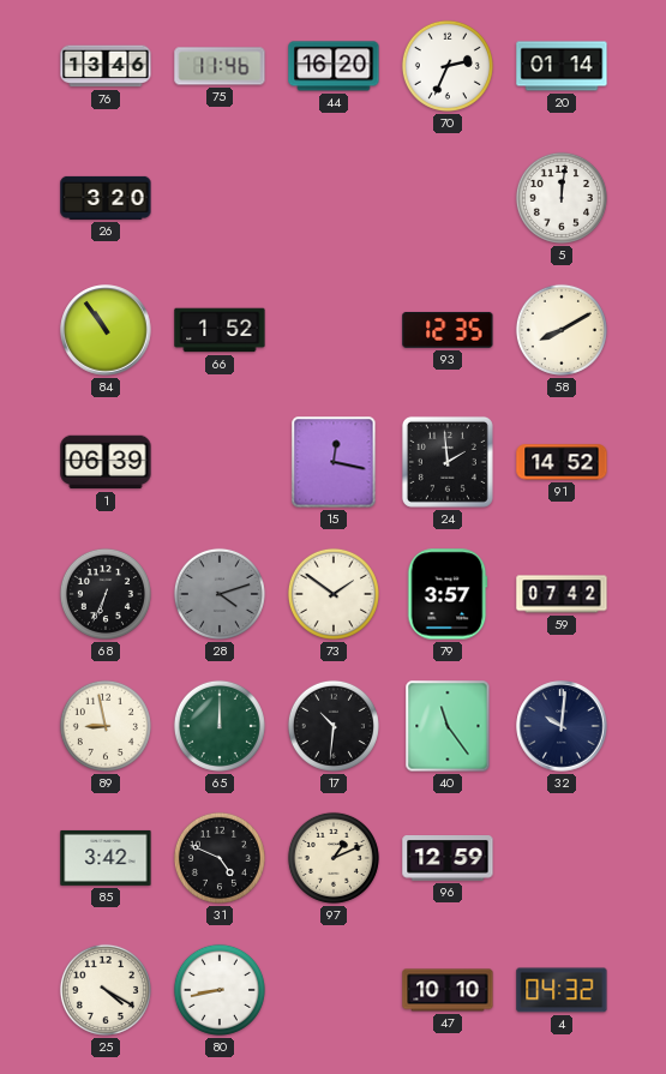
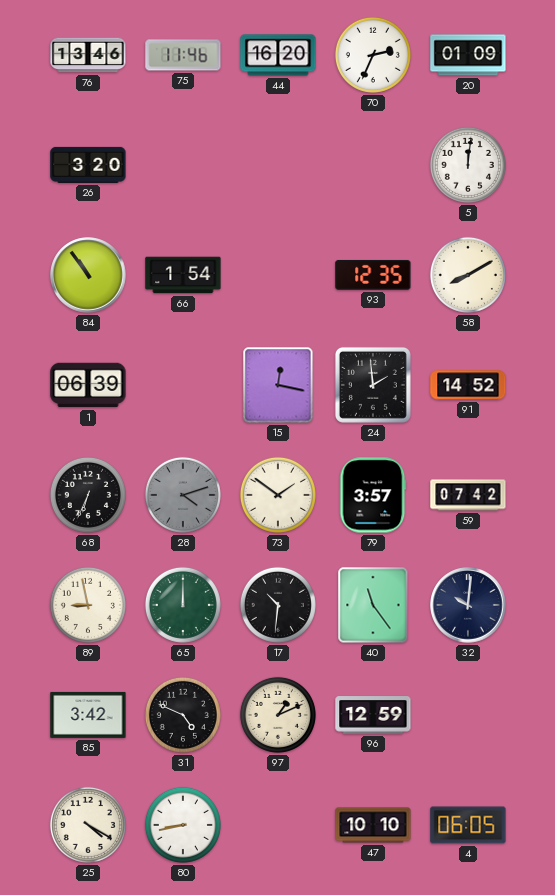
20: 01:14 -> 01:09
66: 1:52 -> 1:54
4: 04:32 -> 06:05
